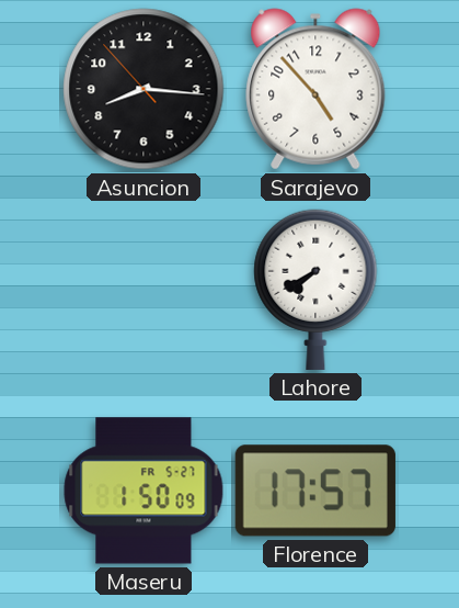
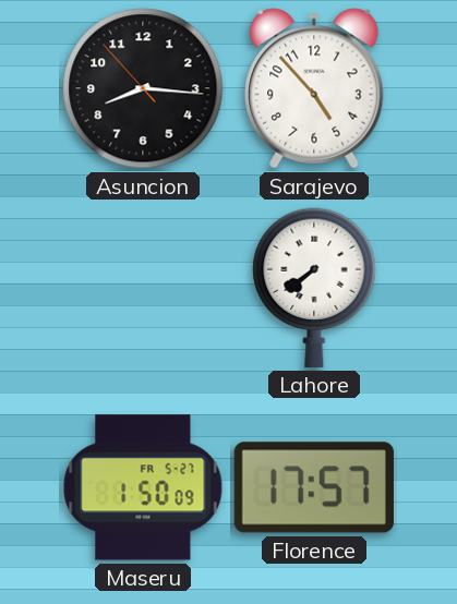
Lahore: 7:40 -> 7:39
